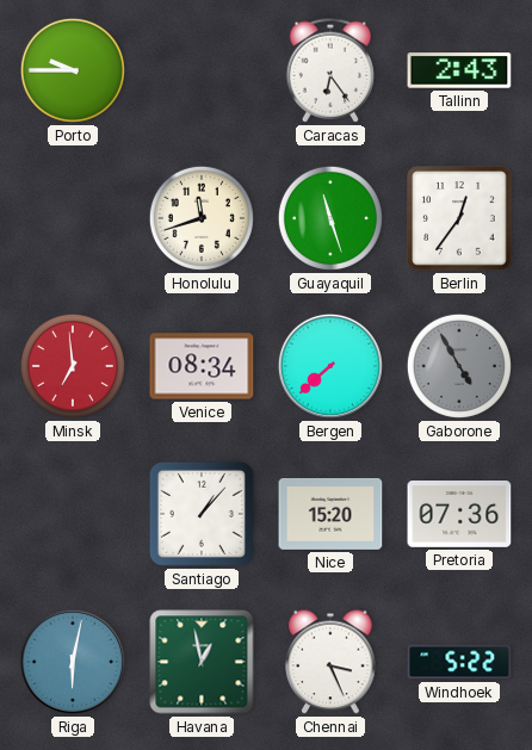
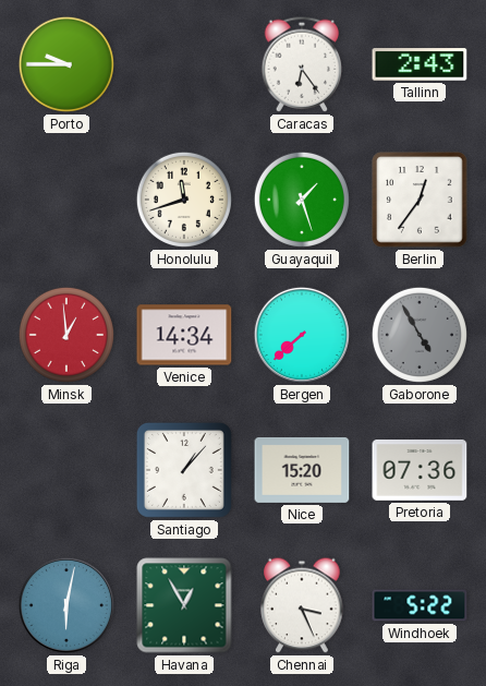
Guayaquil: 11:27 -> 1:27
Minsk: 6:59 -> 12:59
Venice: 08:34 -> 14:34
Havana: 12:58 -> 12:55
